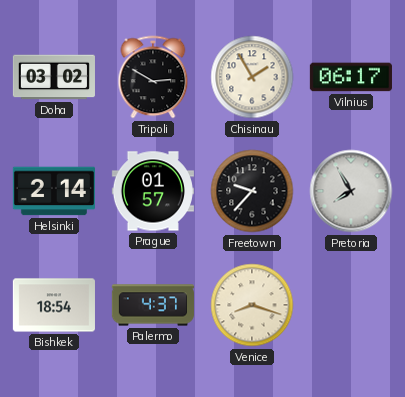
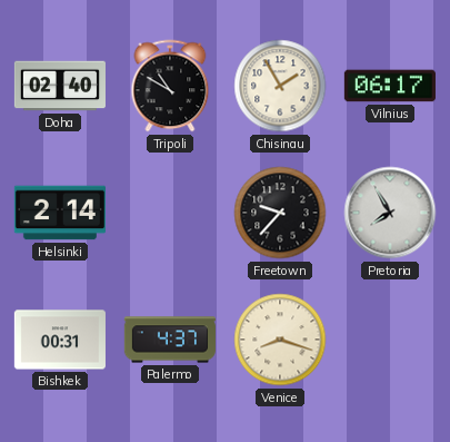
Doha: 03:02 -> 02:40
Tripoli: 2:50 -> 10:50
Prague: 01:57 -> none
Bishkek: 18:54 -> 00:31
